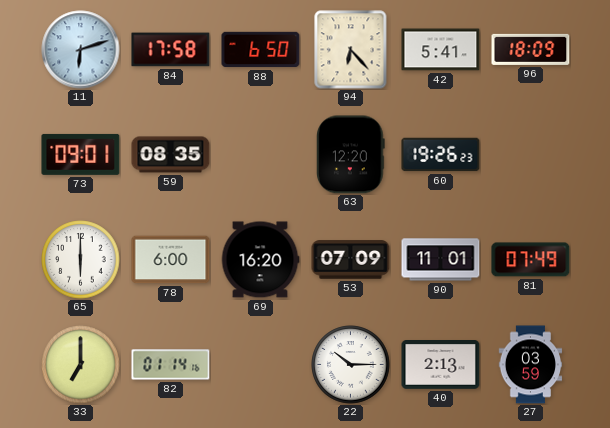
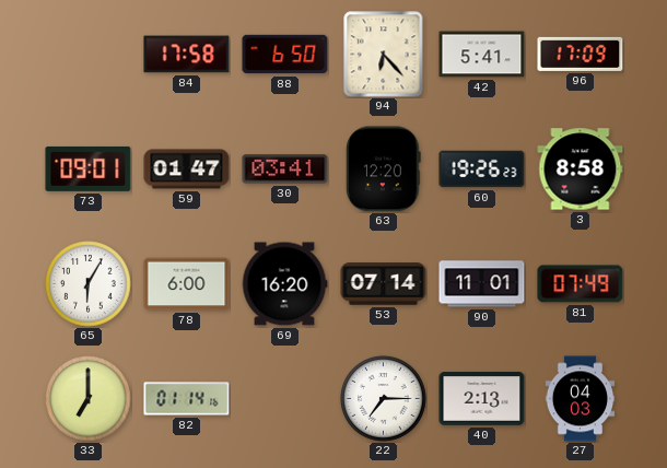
11: 6:12 -> none
96: 18:09 -> 17:09
59: 08:35 -> 01:47
30: none -> 03:41
3: none -> 8:58
65: 6:00 -> 6:05
53: 07:09 -> 07:14
22: 10:15 -> 7:15
27: 03:59 -> 04:03
